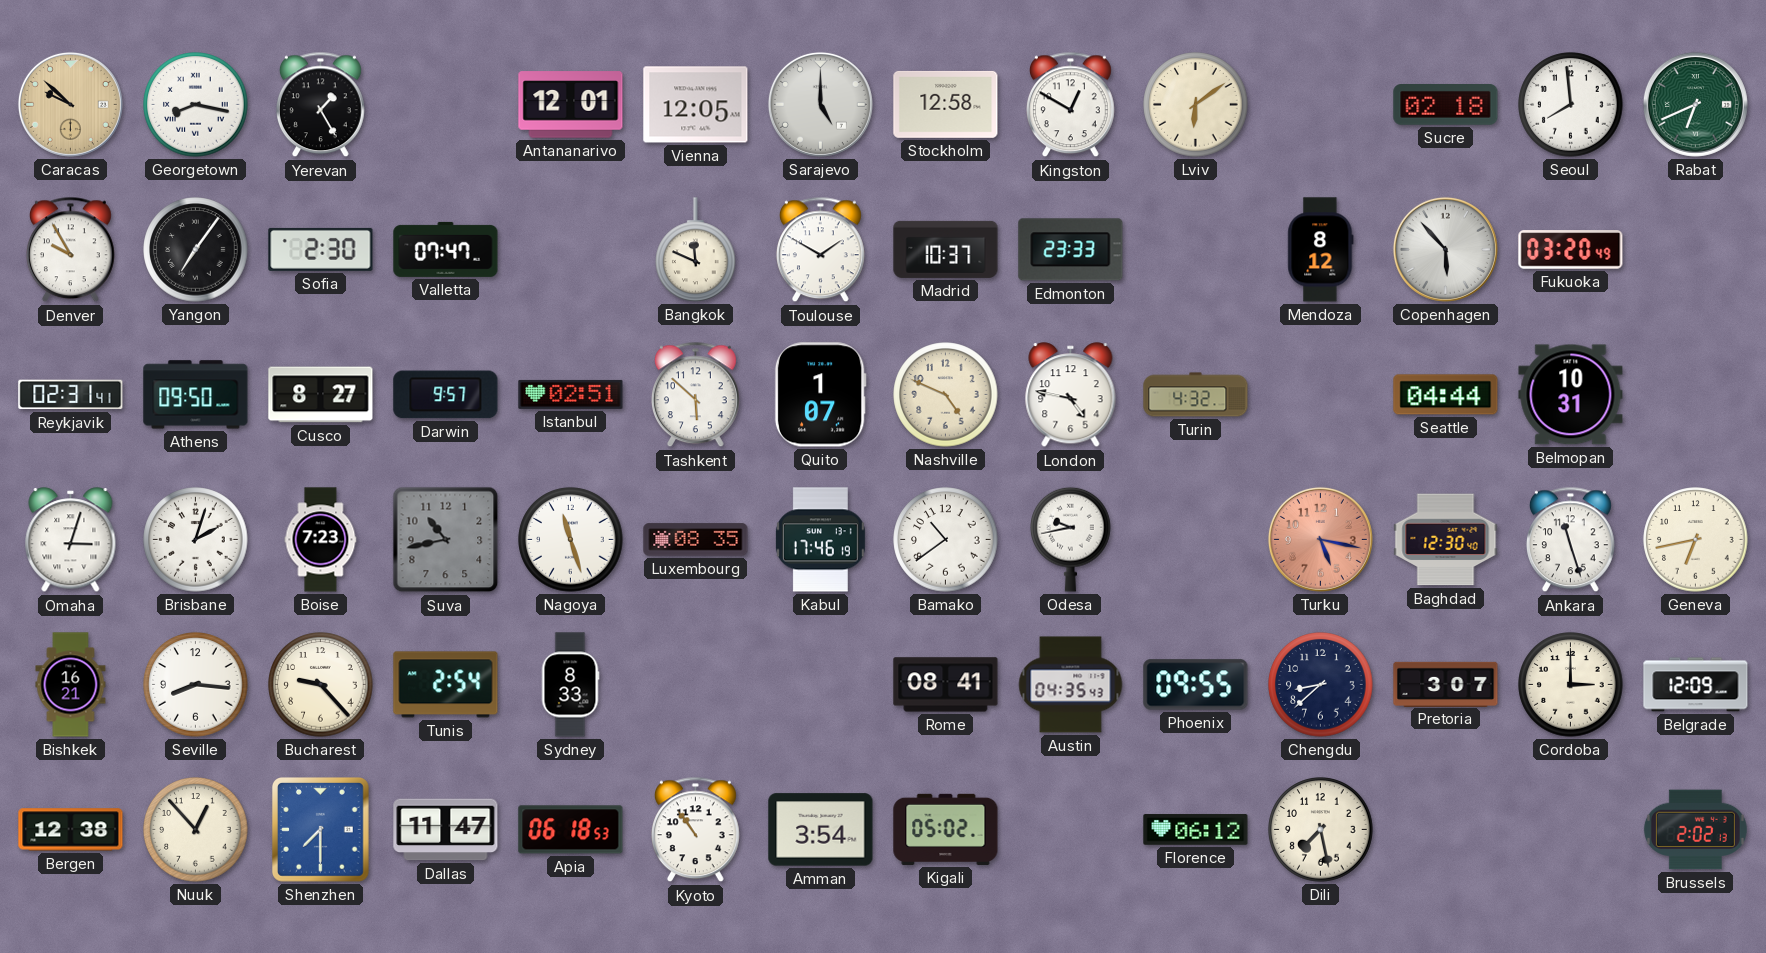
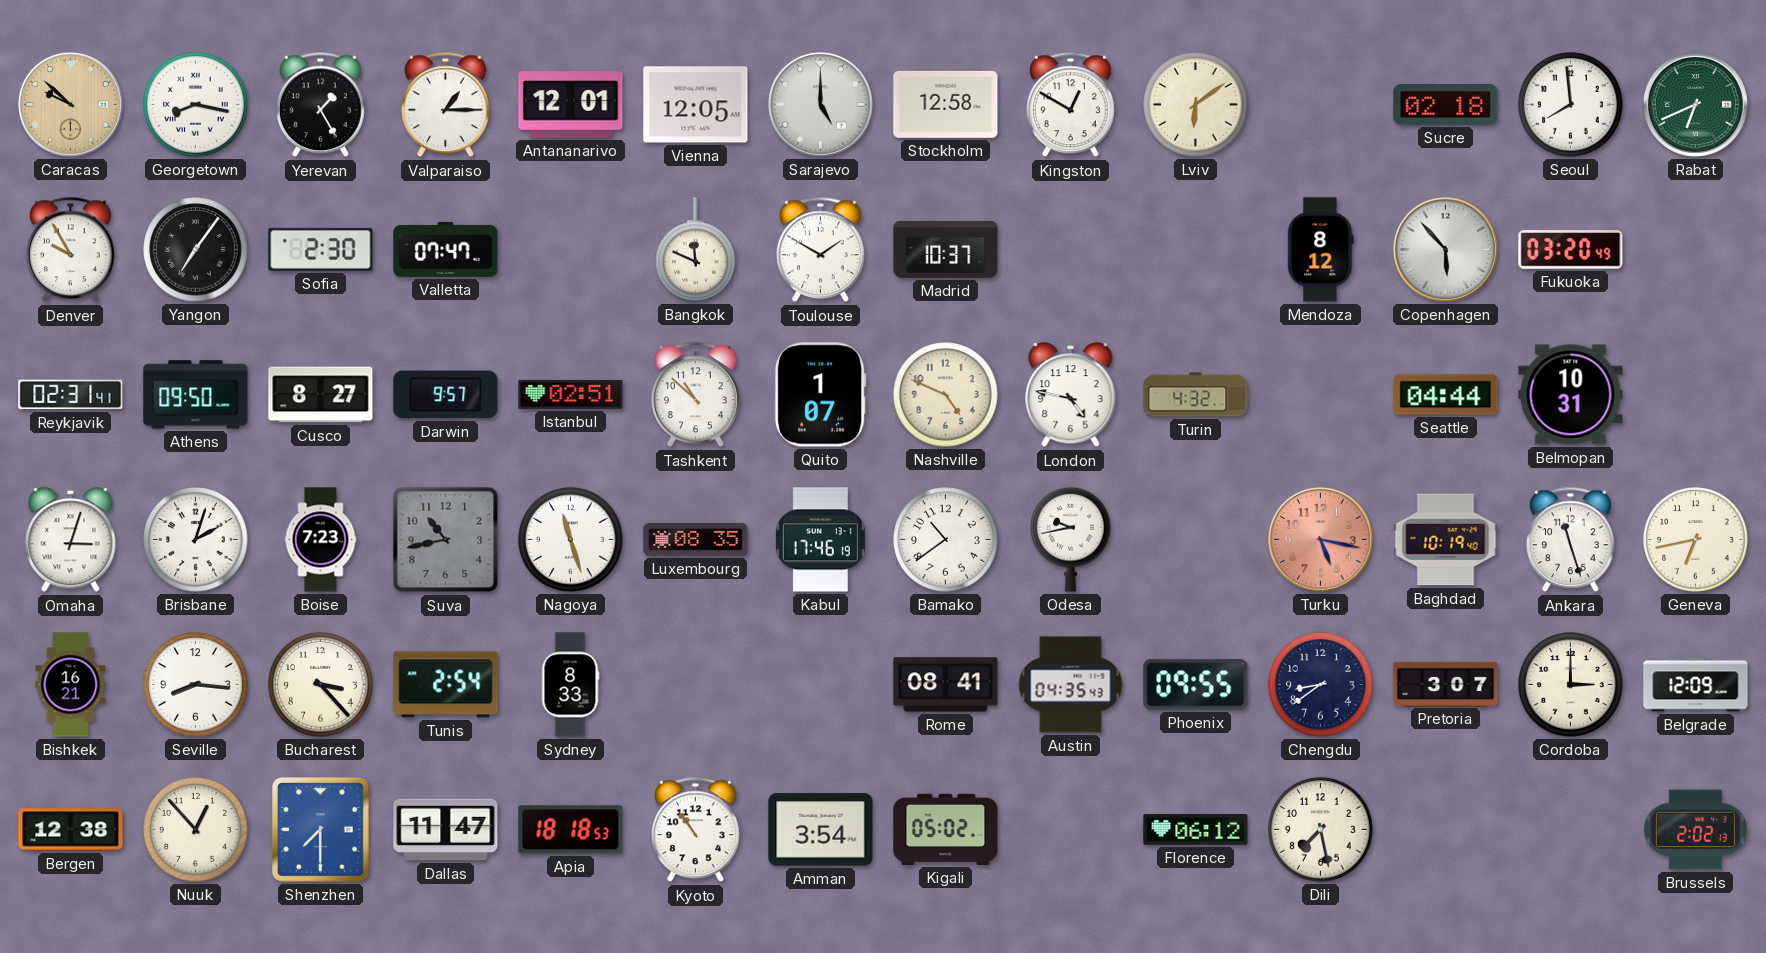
Valparaiso: none -> 1:15
Edmonton: 23:33 -> none
Tashkent: 5:52 -> 10:52
Baghdad: 12:30 -> 10:19
Bucharest: 9:23 -> 3:23
Chengdu: 8:38 -> 8:39
Apia: 06:18 -> 18:18
